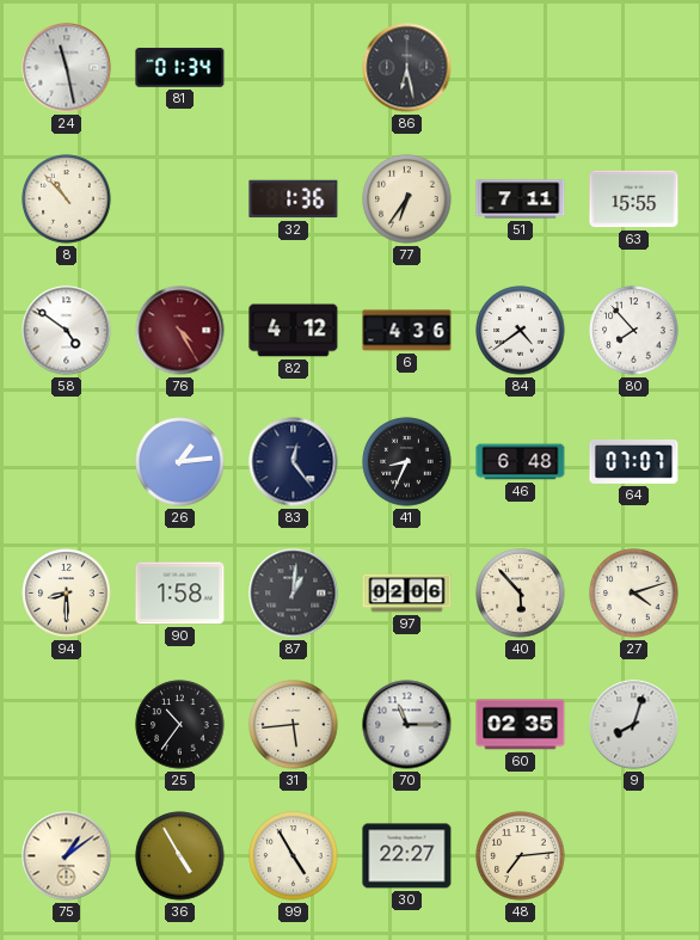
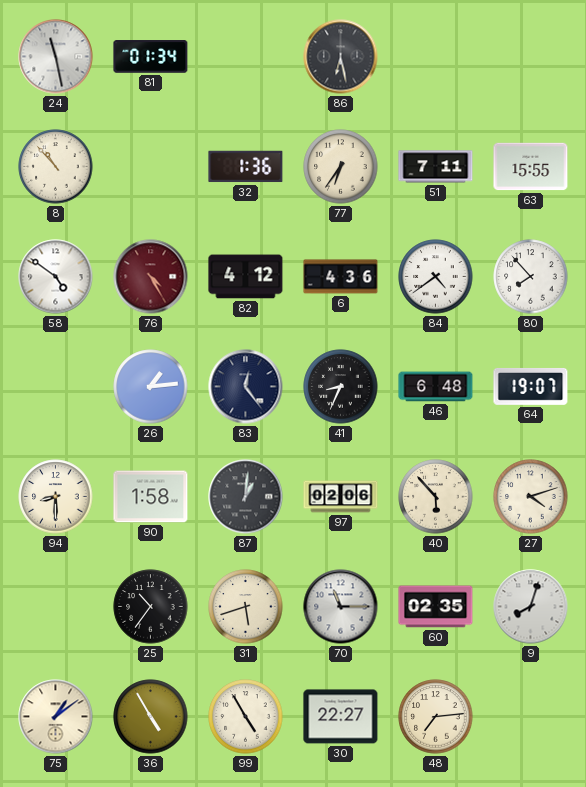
64: 07:07 -> 19:07
31: 5:44 -> 5:42
